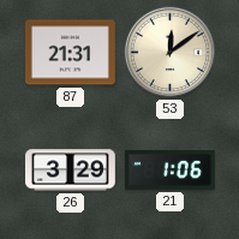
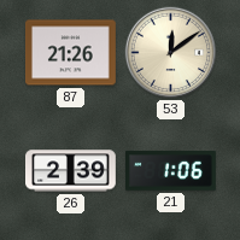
87: 21:31 -> 21:26
26: 3:29 -> 2:39
